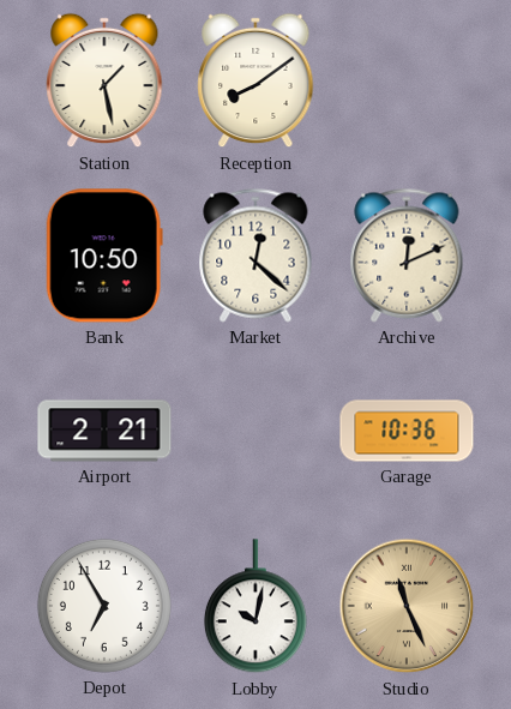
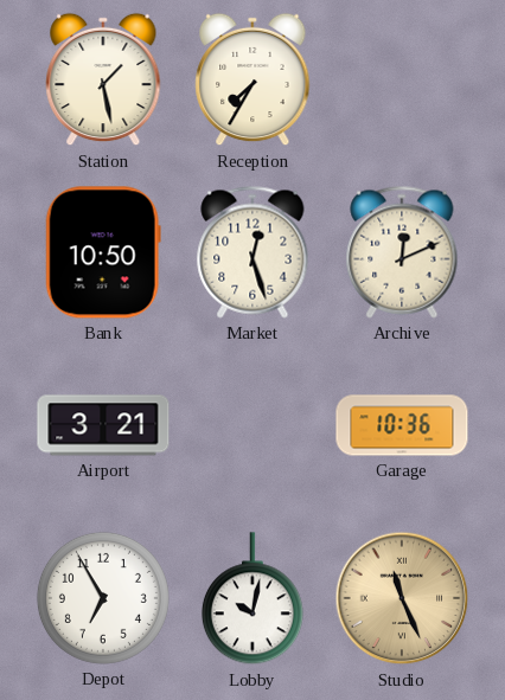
Reception: 8:09 -> 7:35
Market: 12:22 -> 12:27
Airport: 2:21 -> 3:21
